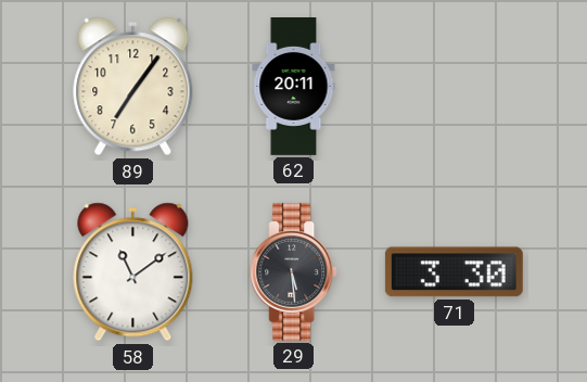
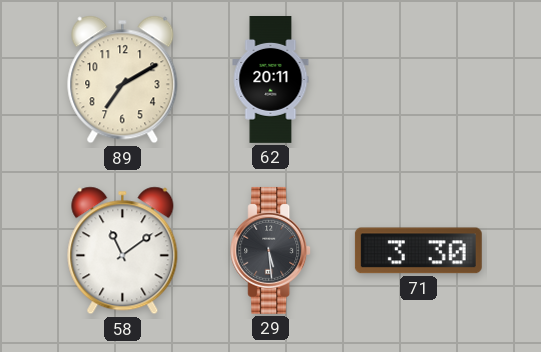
89: 7:06 -> 7:10
